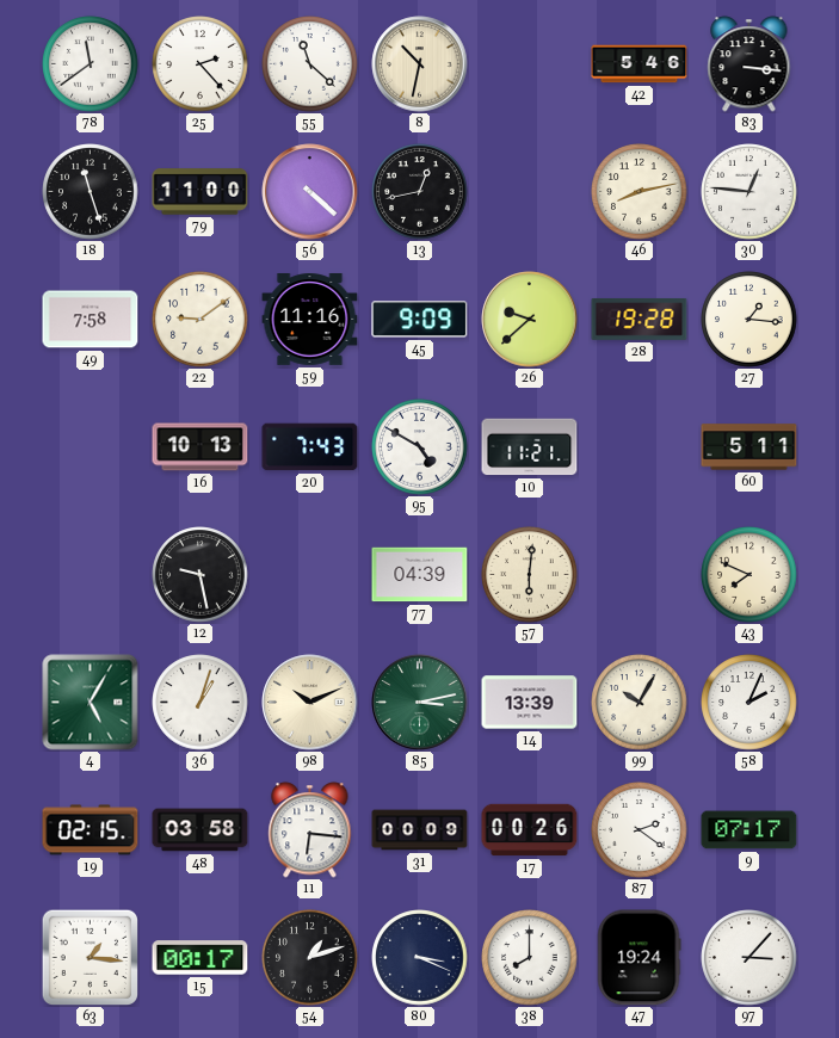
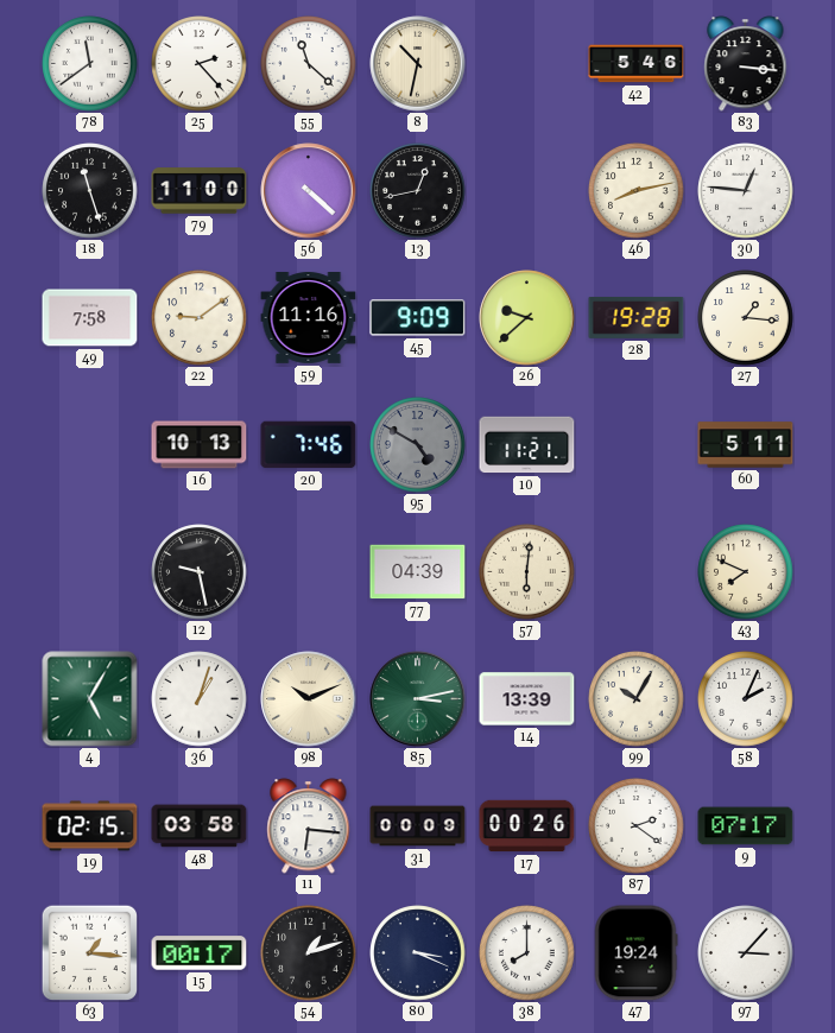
20: 7:43 -> 7:46
95 dial: white -> grey
